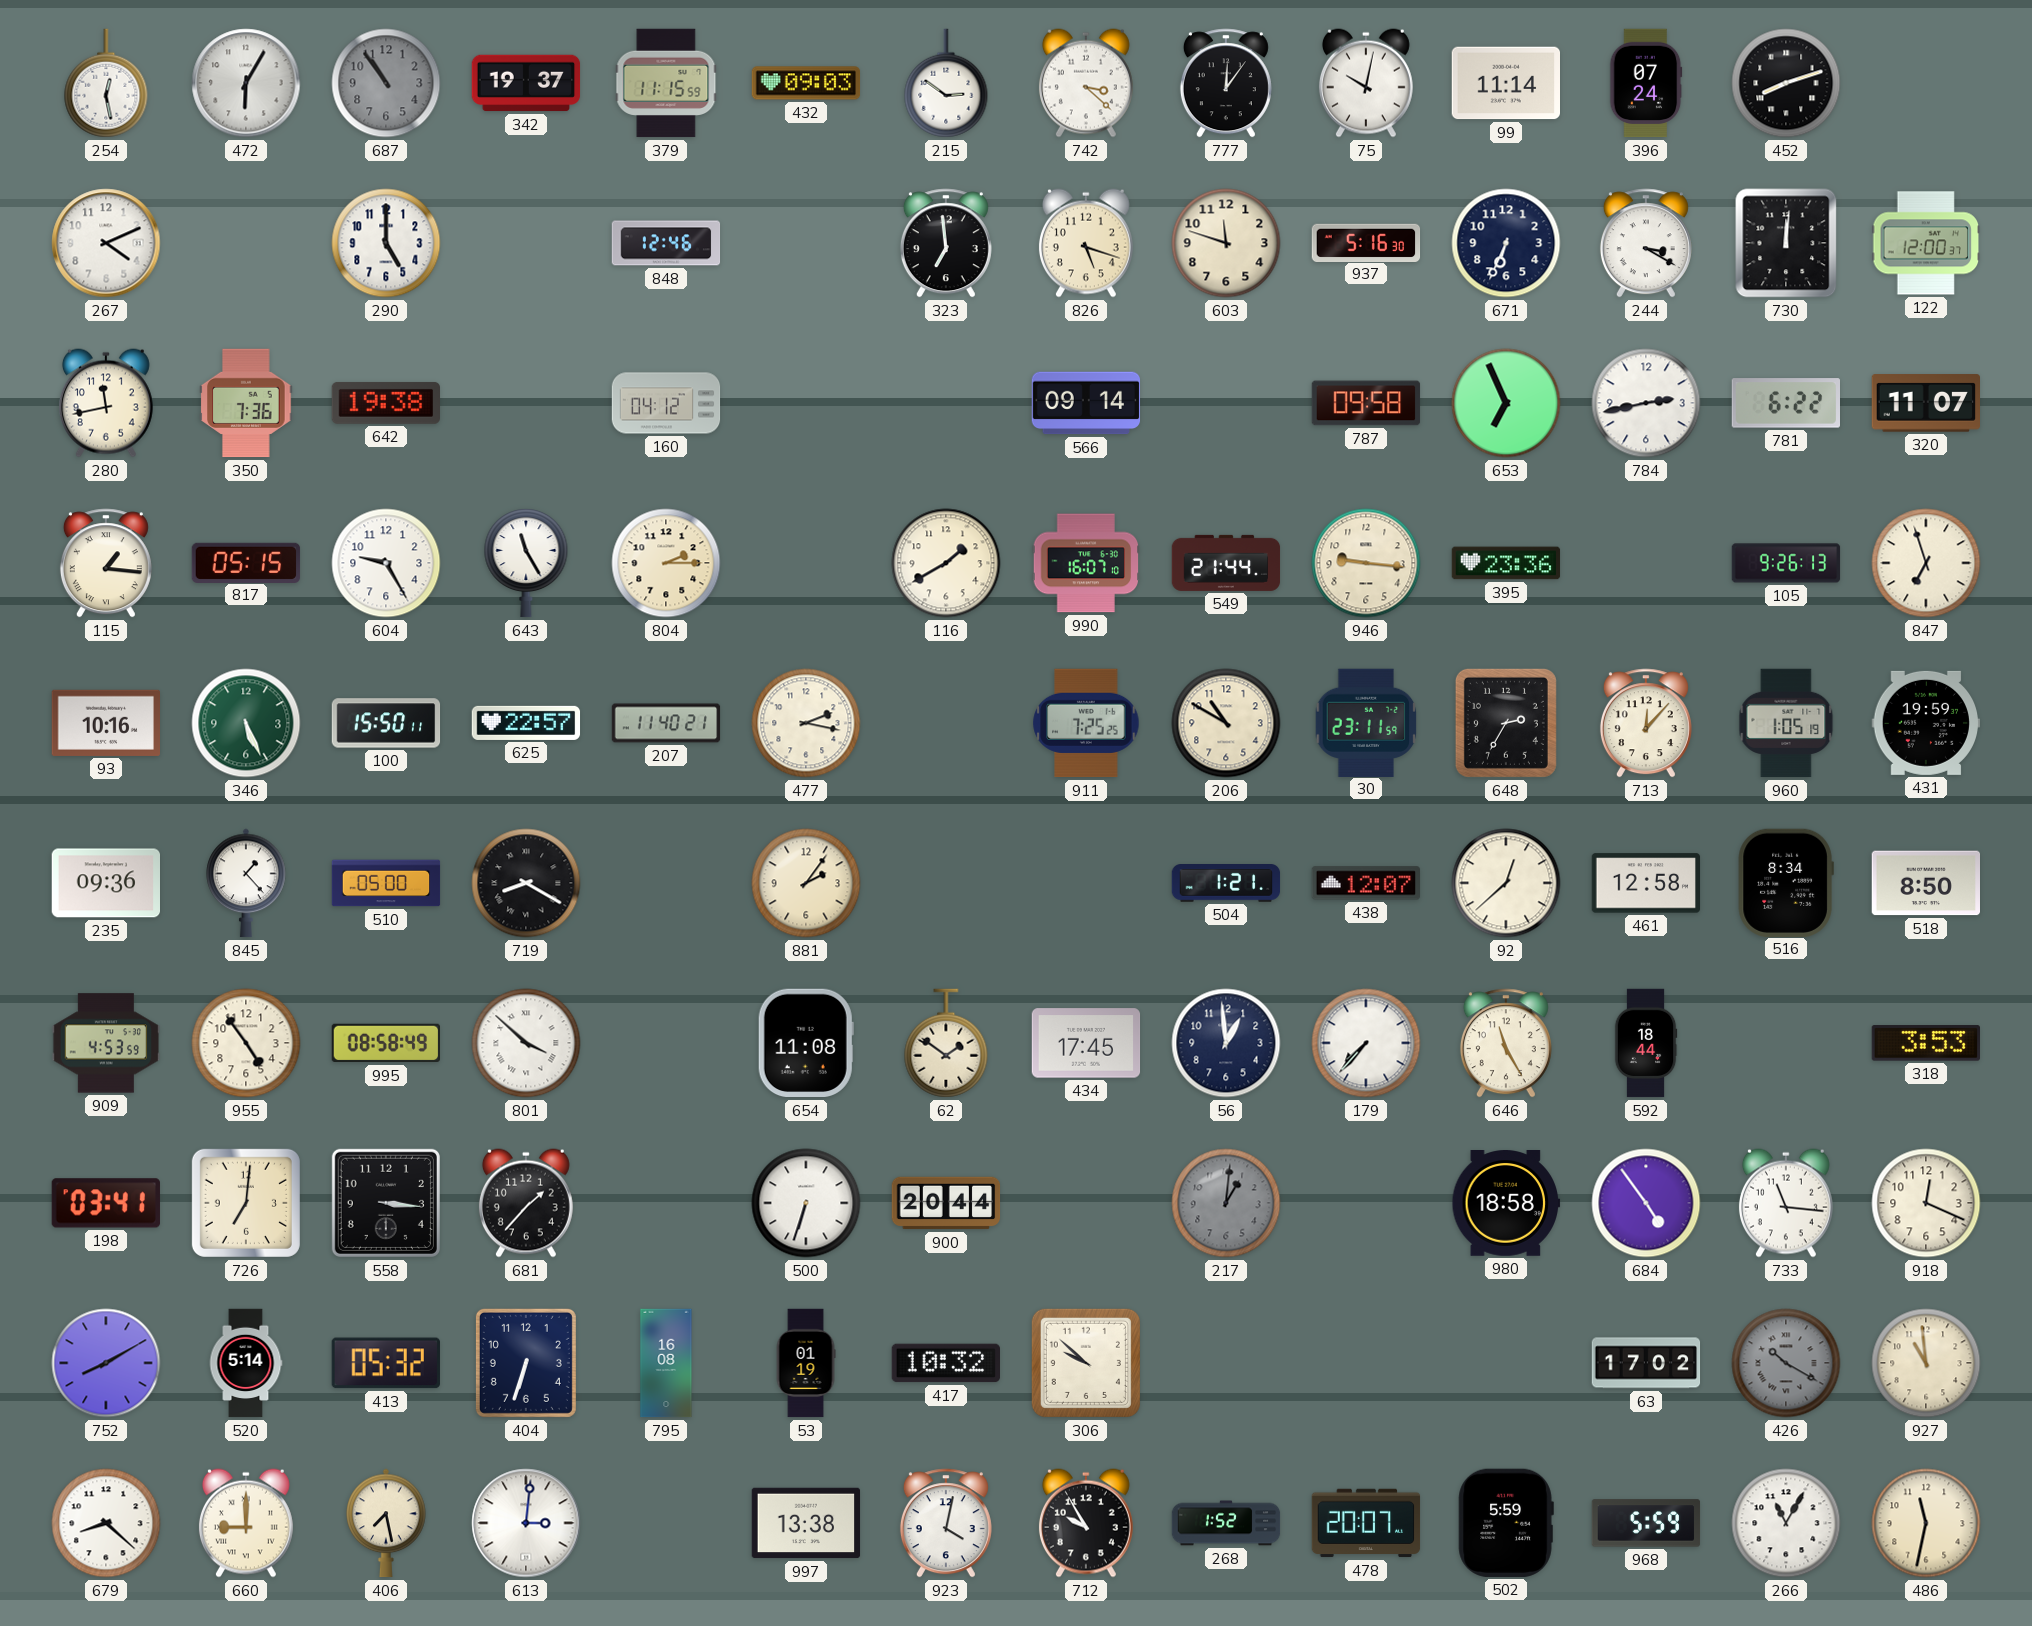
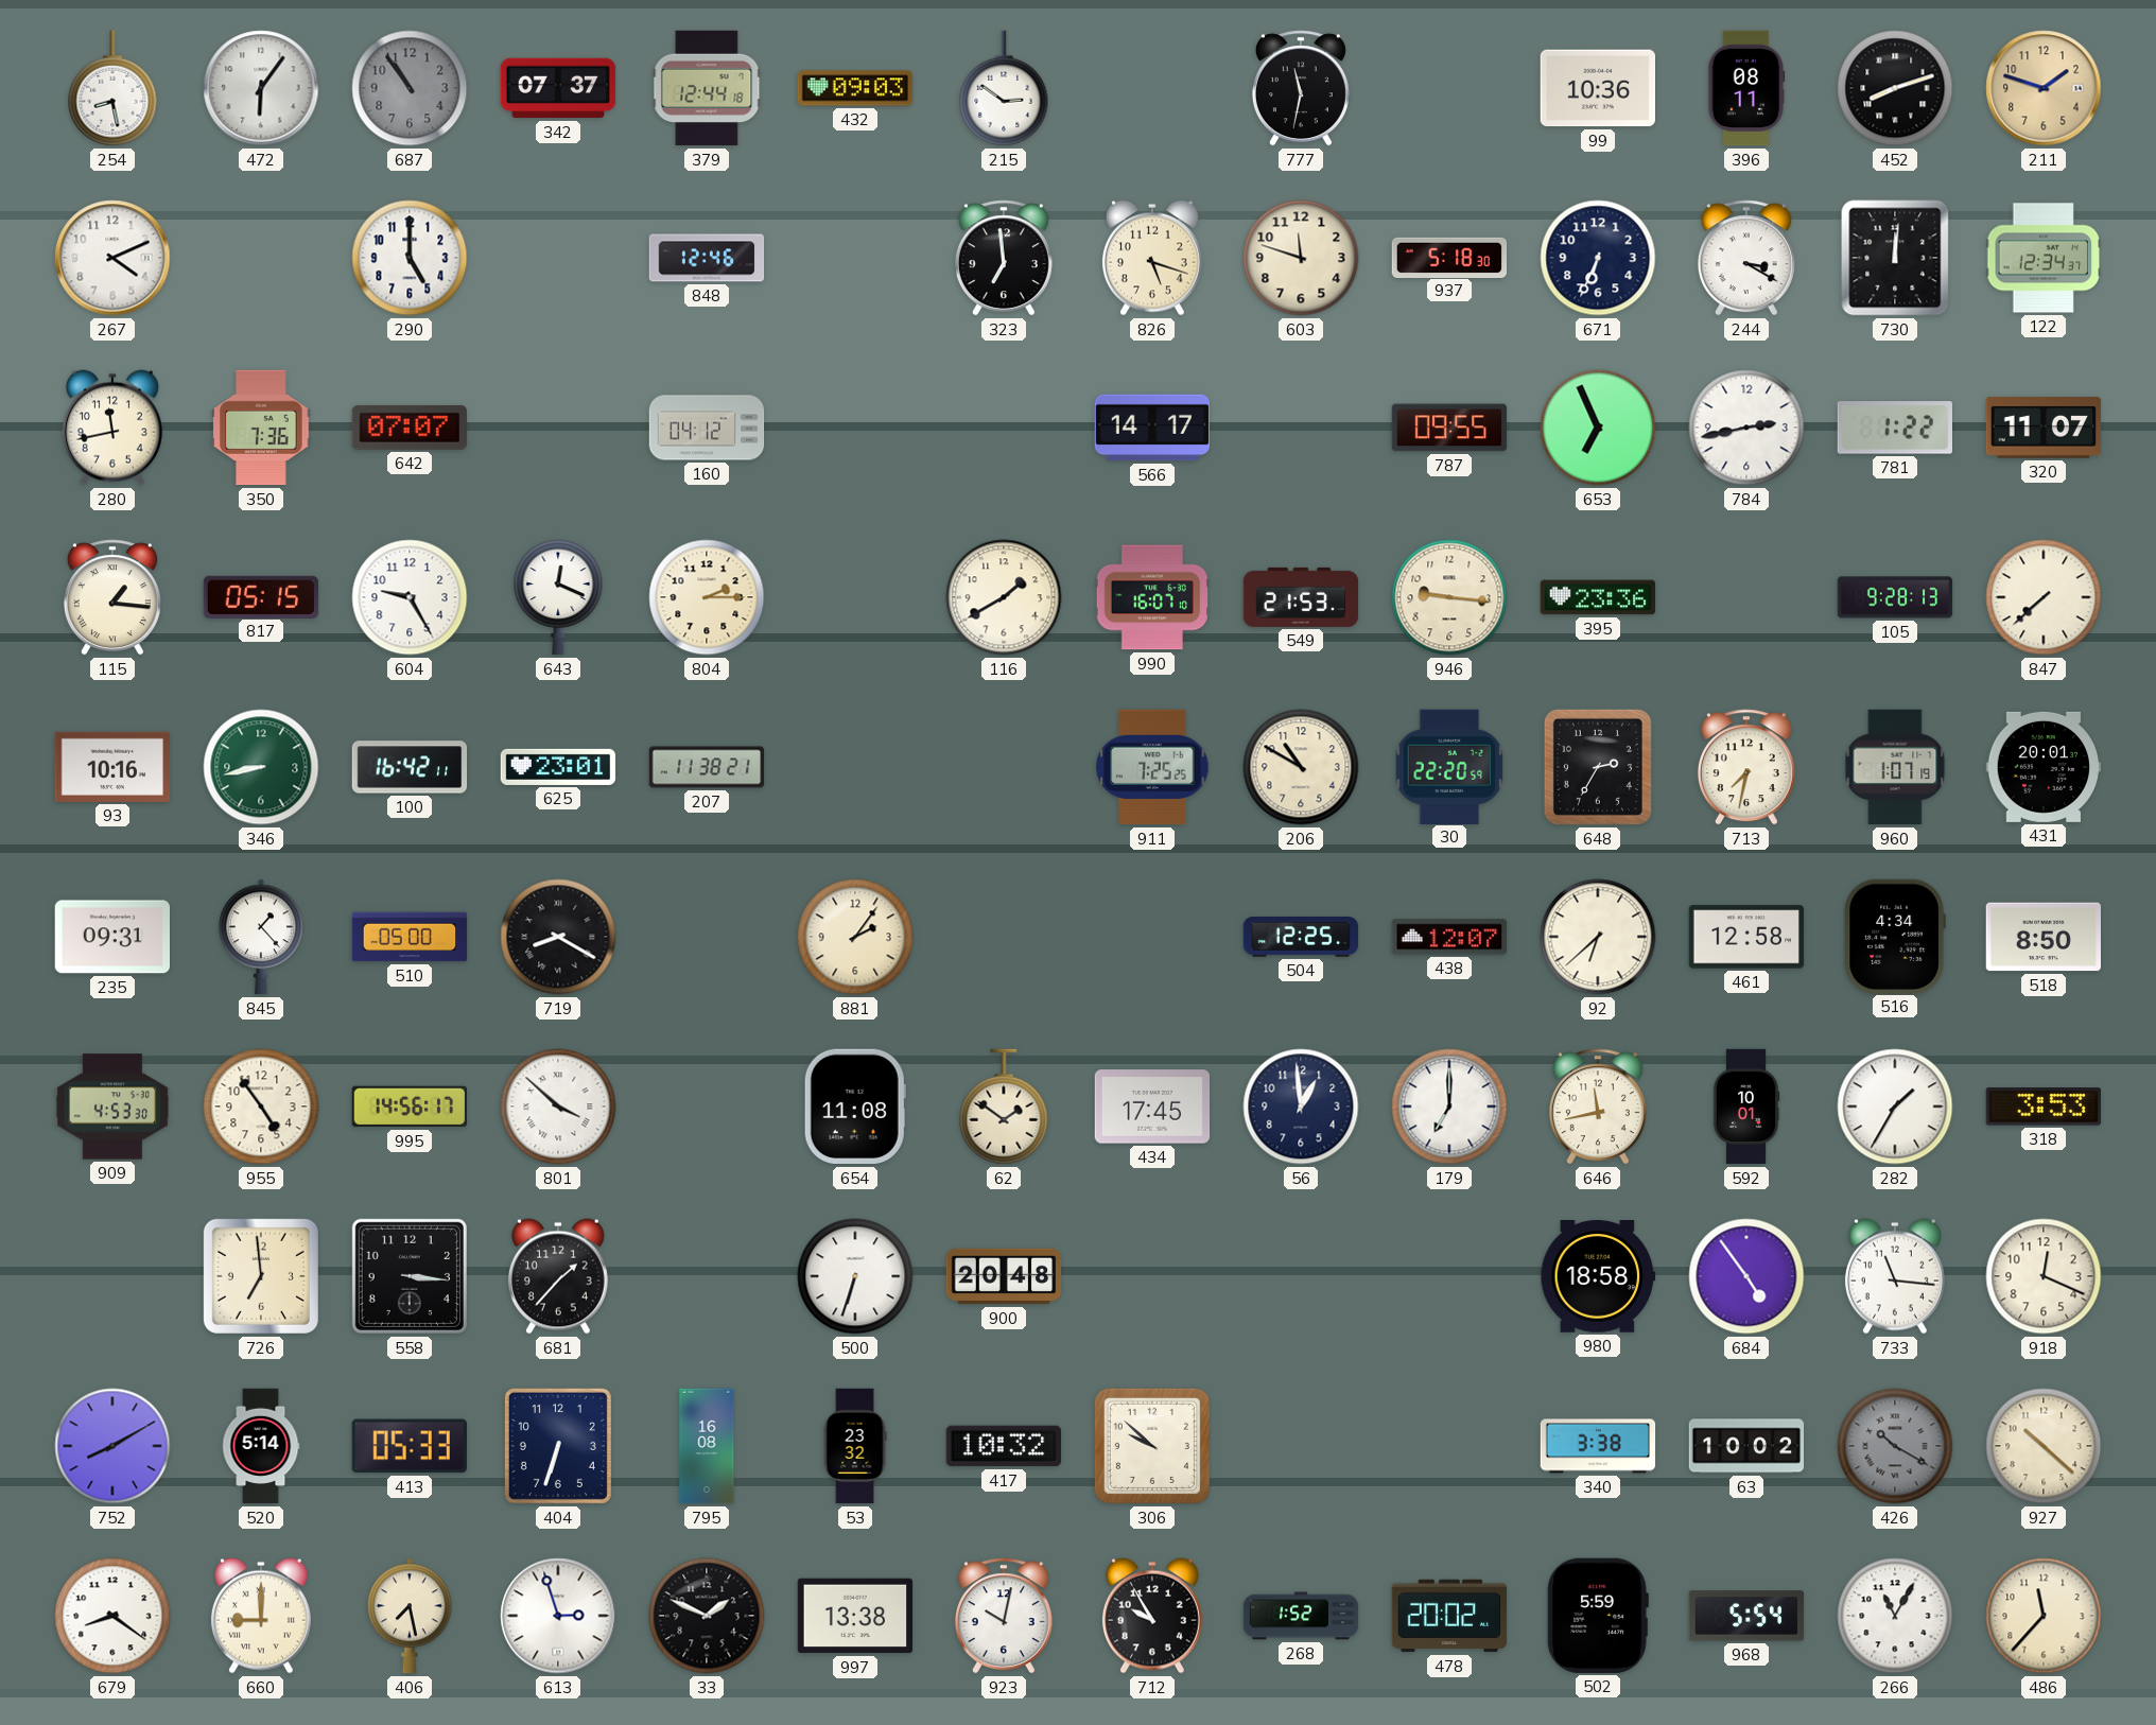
254: 12:28 -> 8:28
472: 6:05 -> 6:06
342: 19:37 -> 07:37
379: 11:15 -> 12:44
742: 3:22 -> none
777: 12:06 -> 11:32
75: 10:02 -> none
99: 11:14 -> 10:36
396: 07:24 -> 08:11
211: none -> 1:48
937: 5:16 -> 5:18
122: 12:00 -> 12:34
642: 19:38 -> 07:07
566: 09:14 -> 14:17
787: 09:58 -> 09:55
781: 6:22 -> 1:22
643: 11:25 -> 12:19
549: 21:44 -> 21:53
105: 9:26 -> 9:28
847: 6:57 -> 7:38
346: 5:26 -> 8:43
100: 15:50 -> 16:42
625: 22:57 -> 23:01
207: 11:40 -> 11:38
477: 2:17 -> none
30: 23:11 -> 22:20
713: 12:07 -> 7:32
960: 1:05 -> 1:07
431: 19:59 -> 20:01
235: 09:36 -> 09:31
504: 1:21 -> 12:25
92: 12:38 -> 6:38
516: 8:34 -> 4:34
909: 4:53:59 -> 4:53:30
995: 08:58 -> 14:56
179: 7:37 -> 7:00
646: 11:25 -> 11:43
592: 18:44 -> 10:01
282: none -> 1:35
198: 03:41 -> none
726: 7:01 -> 6:59
900: 20:44 -> 20:48
217: 1:01 -> none
413: 05:32 -> 05:33
53: 01:19 -> 23:32
340: none -> 3:38
63: 17:02 -> 10:02
927: 10:59 -> 10:22
679: 8:22 -> 8:21
613: 3:01 -> 2:57
33: none -> 1:49
923: 4:02 -> 10:02
478: 20:07 -> 20:02
968: 5:59 -> 5:54
486: 11:32 -> 11:37
